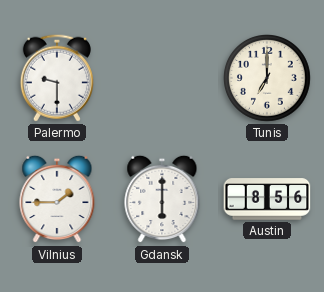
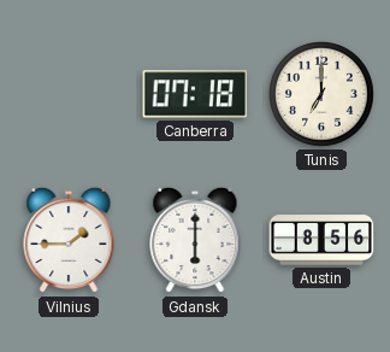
Palermo: 9:30 -> none
Canberra: none -> 07:18
